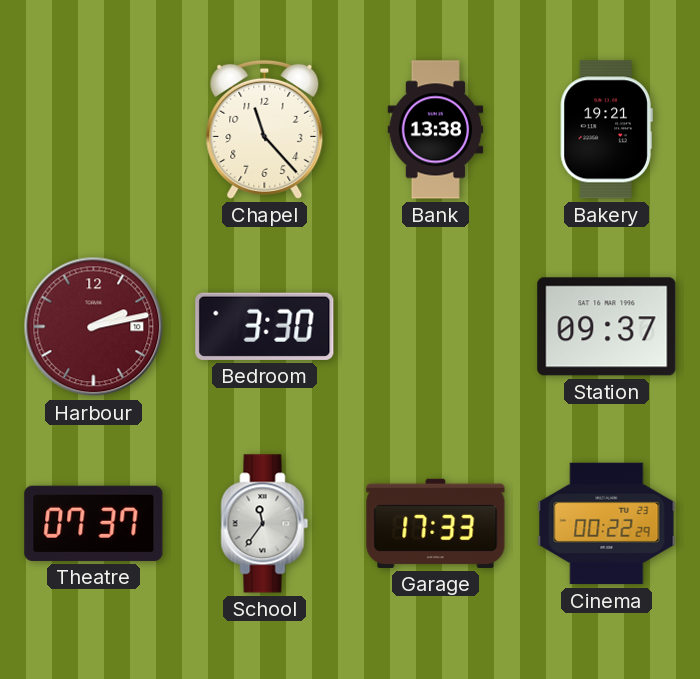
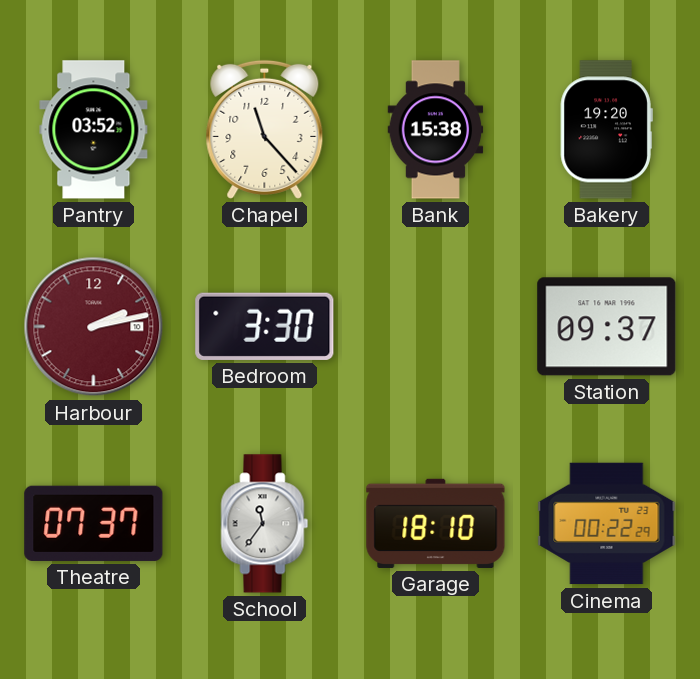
Pantry: none -> 03:52
Bank: 13:38 -> 15:38
Bakery: 19:21 -> 19:20
Garage: 17:33 -> 18:10
